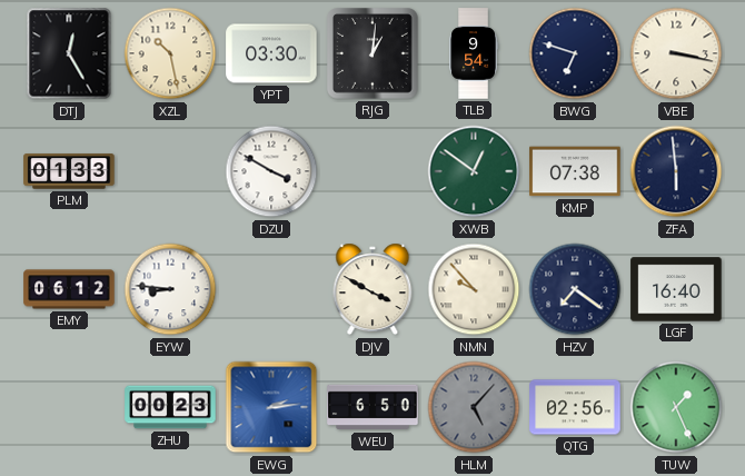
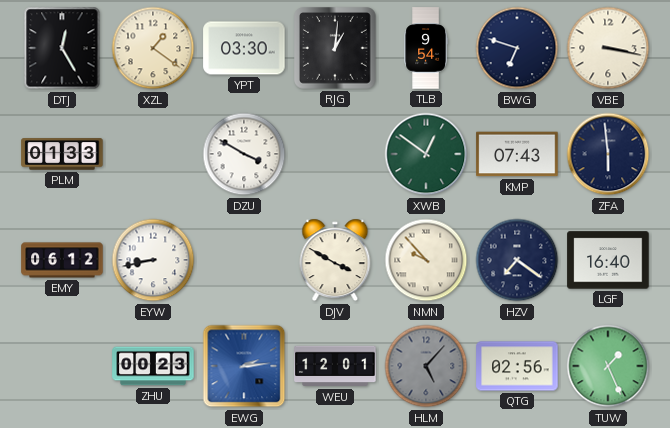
XZL: 10:28 -> 1:21
KMP: 07:38 -> 07:43
EYW: 8:46 -> 8:43
WEU: 6:50 -> 12:01
